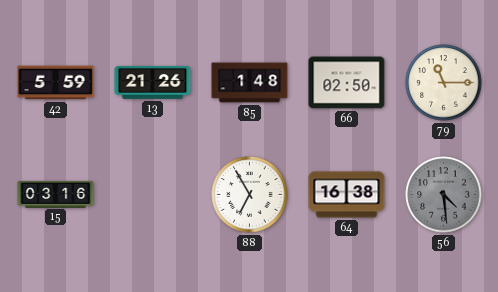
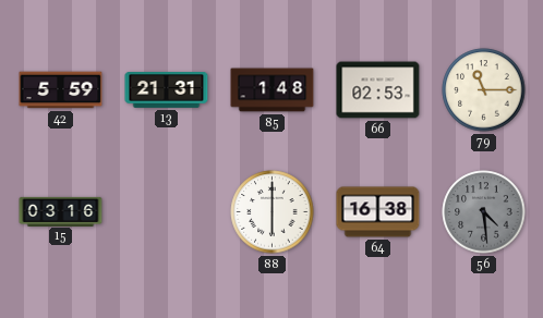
13: 21:26 -> 21:31
66: 02:50 -> 02:53
88: 6:55 -> 6:00
